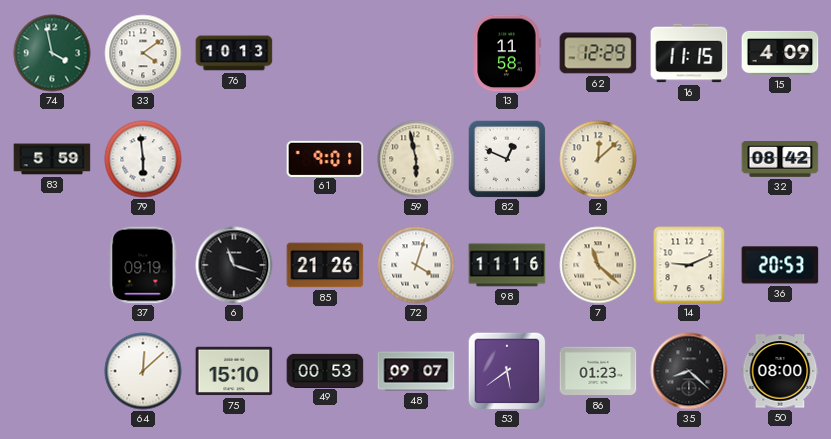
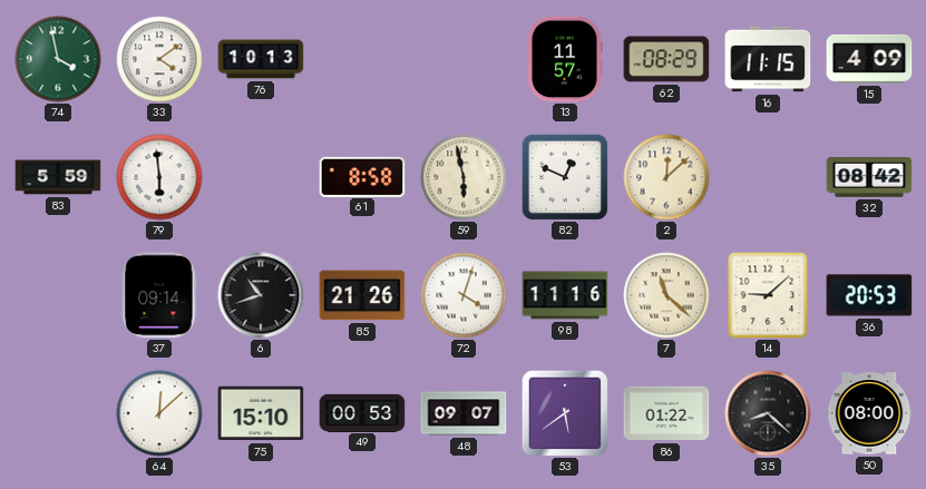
13: 11:58 -> 11:57
62: 12:29 -> 08:29
61: 9:01 -> 8:58
37: 09:19 -> 09:14
6: 11:18 -> 10:42
14: 9:11 -> 9:08
86: 01:23 -> 01:22
